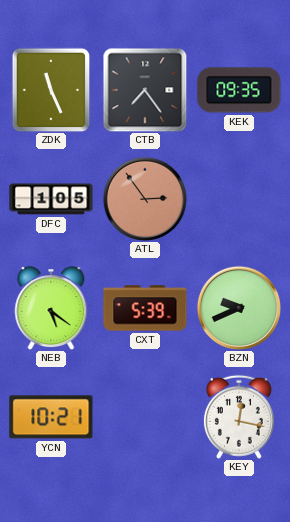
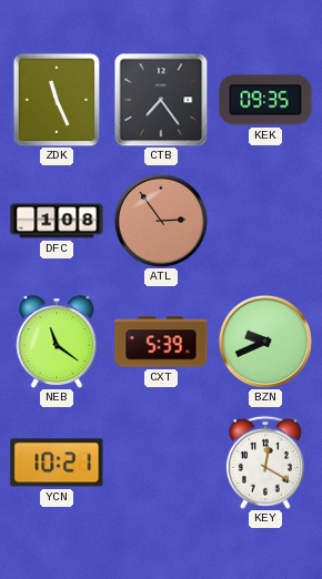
DFC: 1:05 -> 1:08
NEB: 5:21 -> 11:21
KEY: 12:17 -> 12:20
